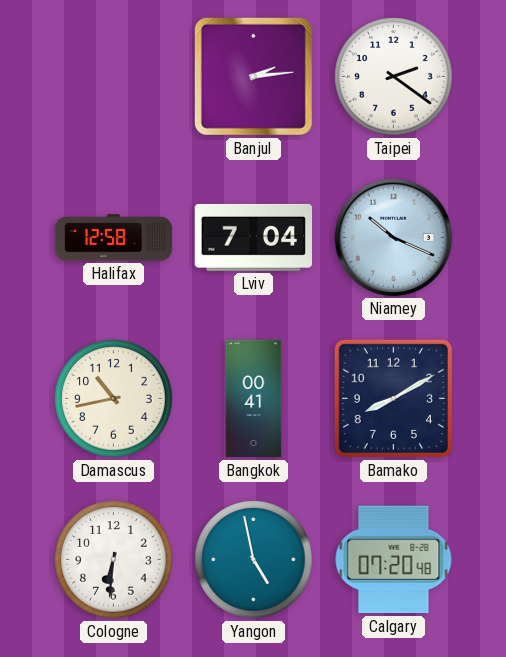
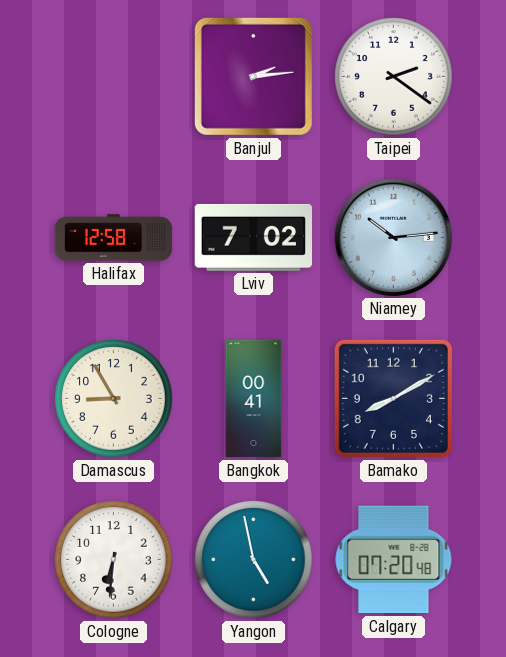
Lviv: 7:04 -> 7:02
Niamey: 10:19 -> 10:14
Damascus: 10:43 -> 8:55
